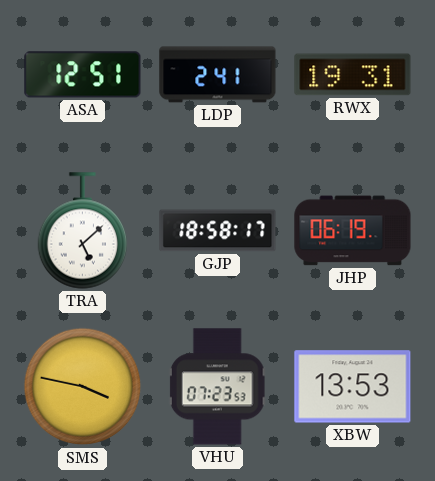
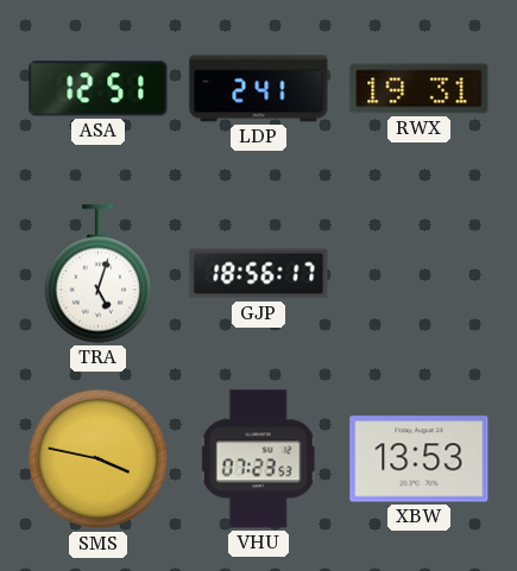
TRA: 5:08 -> 5:03
GJP: 18:58 -> 18:56
JHP: 06:19 -> none
